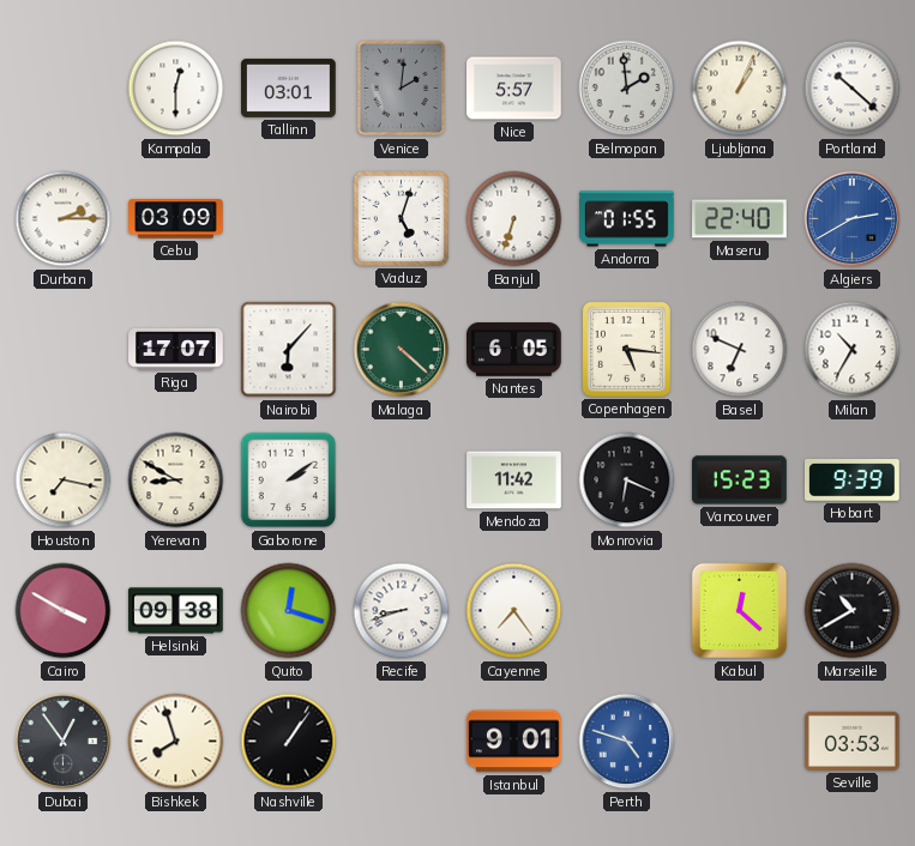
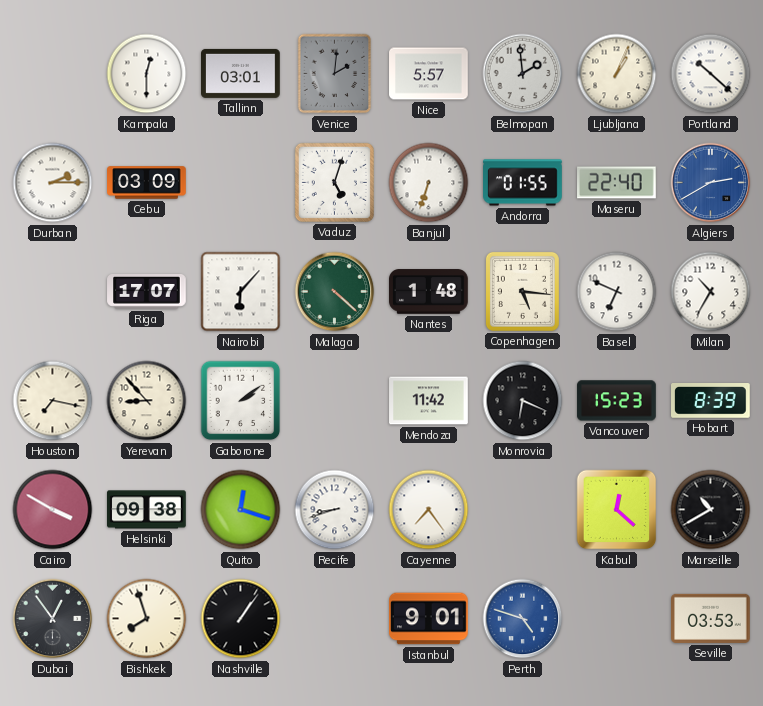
Nantes: 6:05 -> 1:48
Yerevan: 8:50 -> 8:53
Hobart: 9:39 -> 8:39
